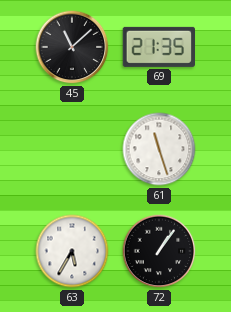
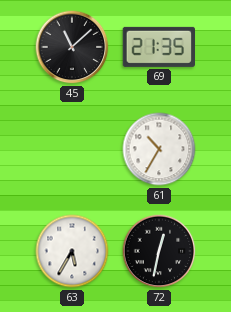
61: 11:27 -> 10:35
72: 1:06 -> 12:32
